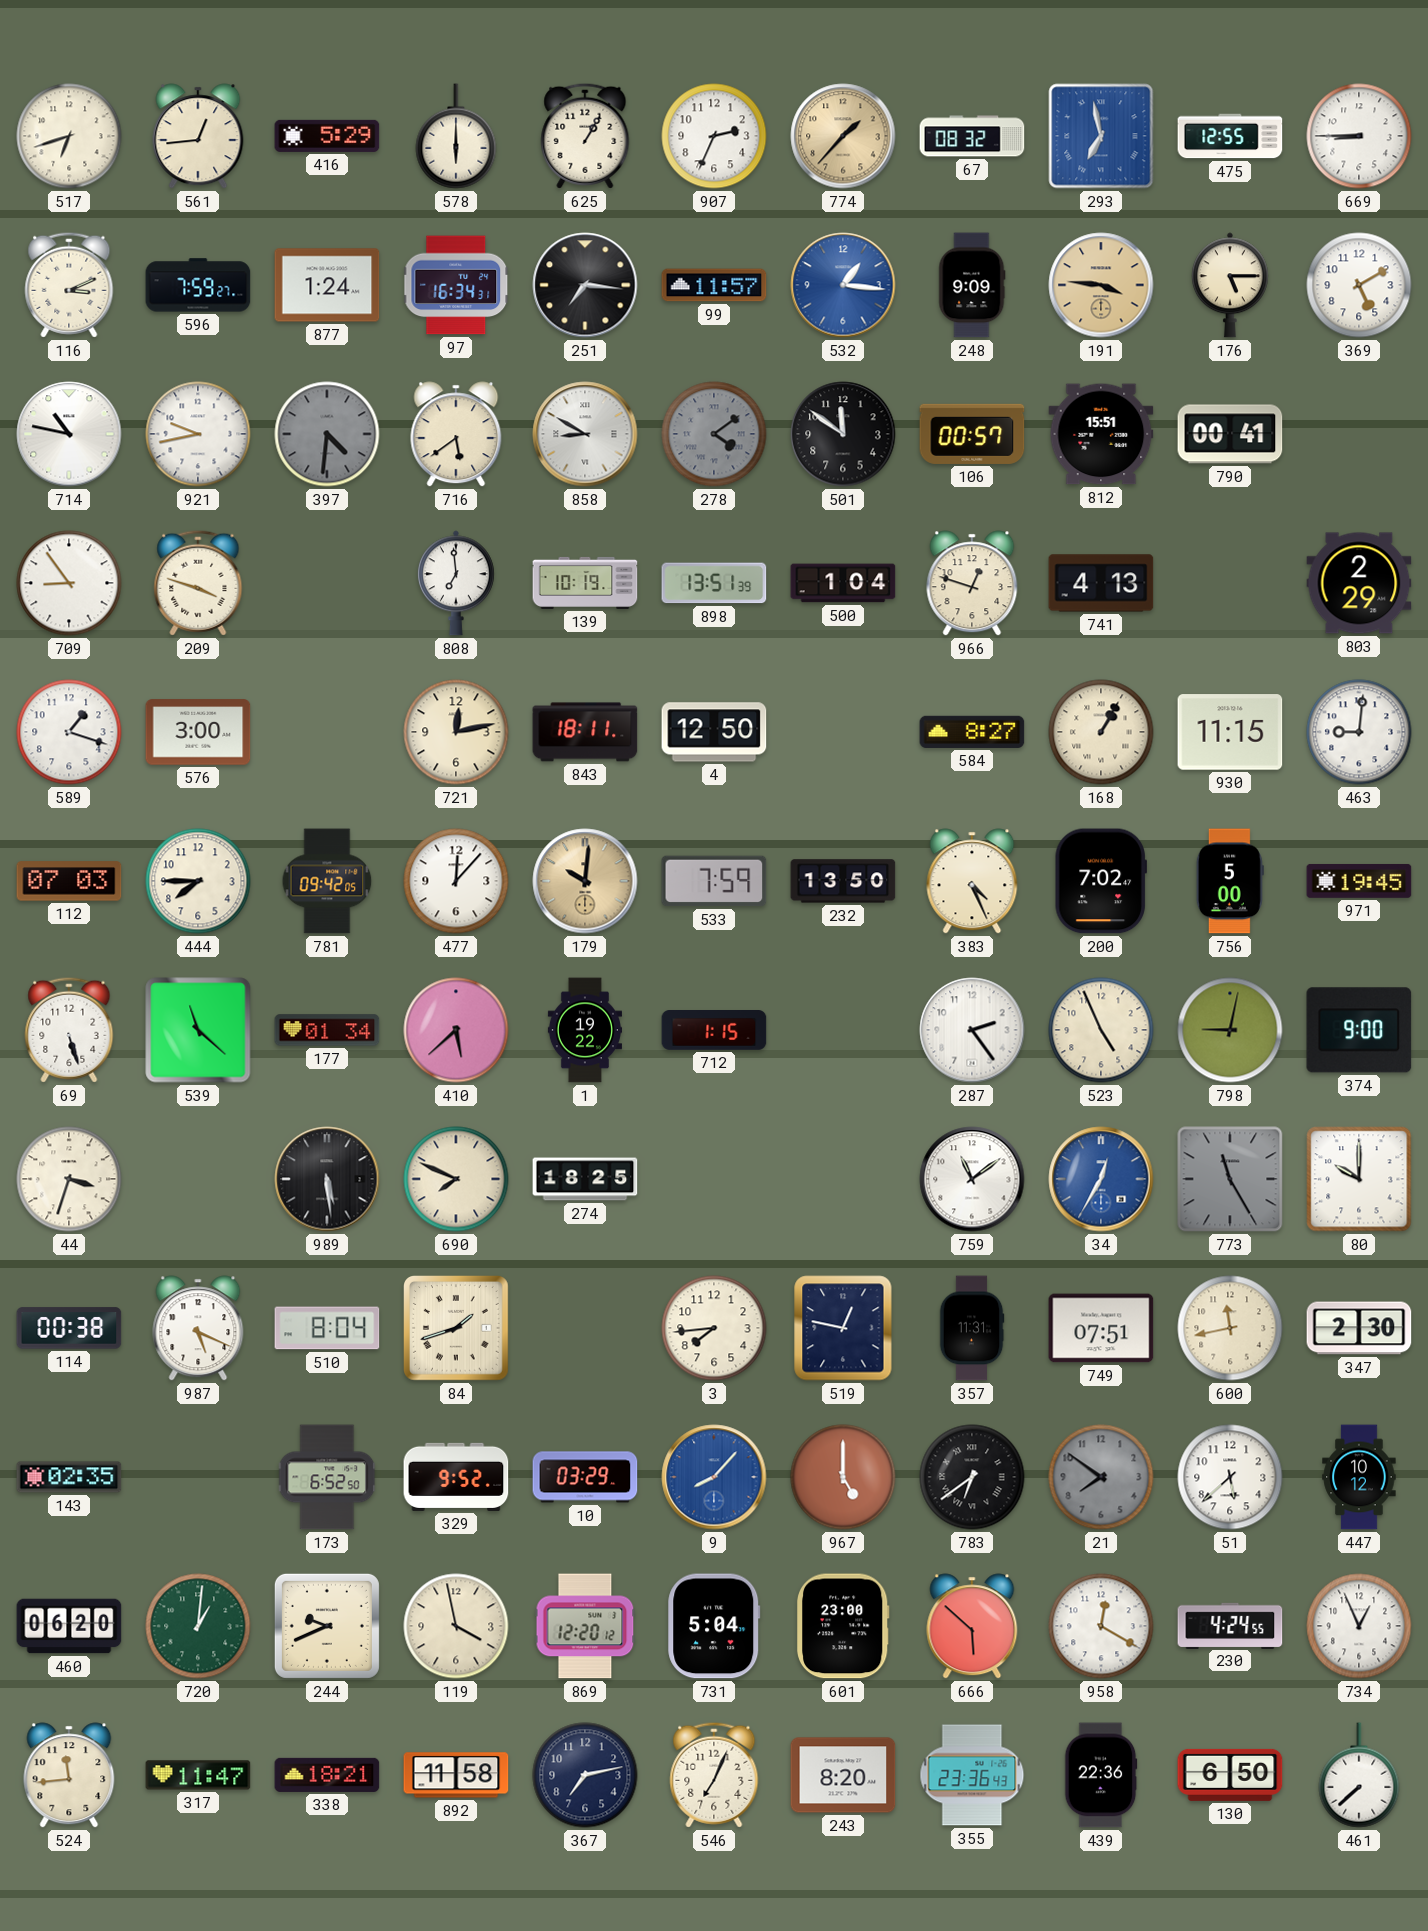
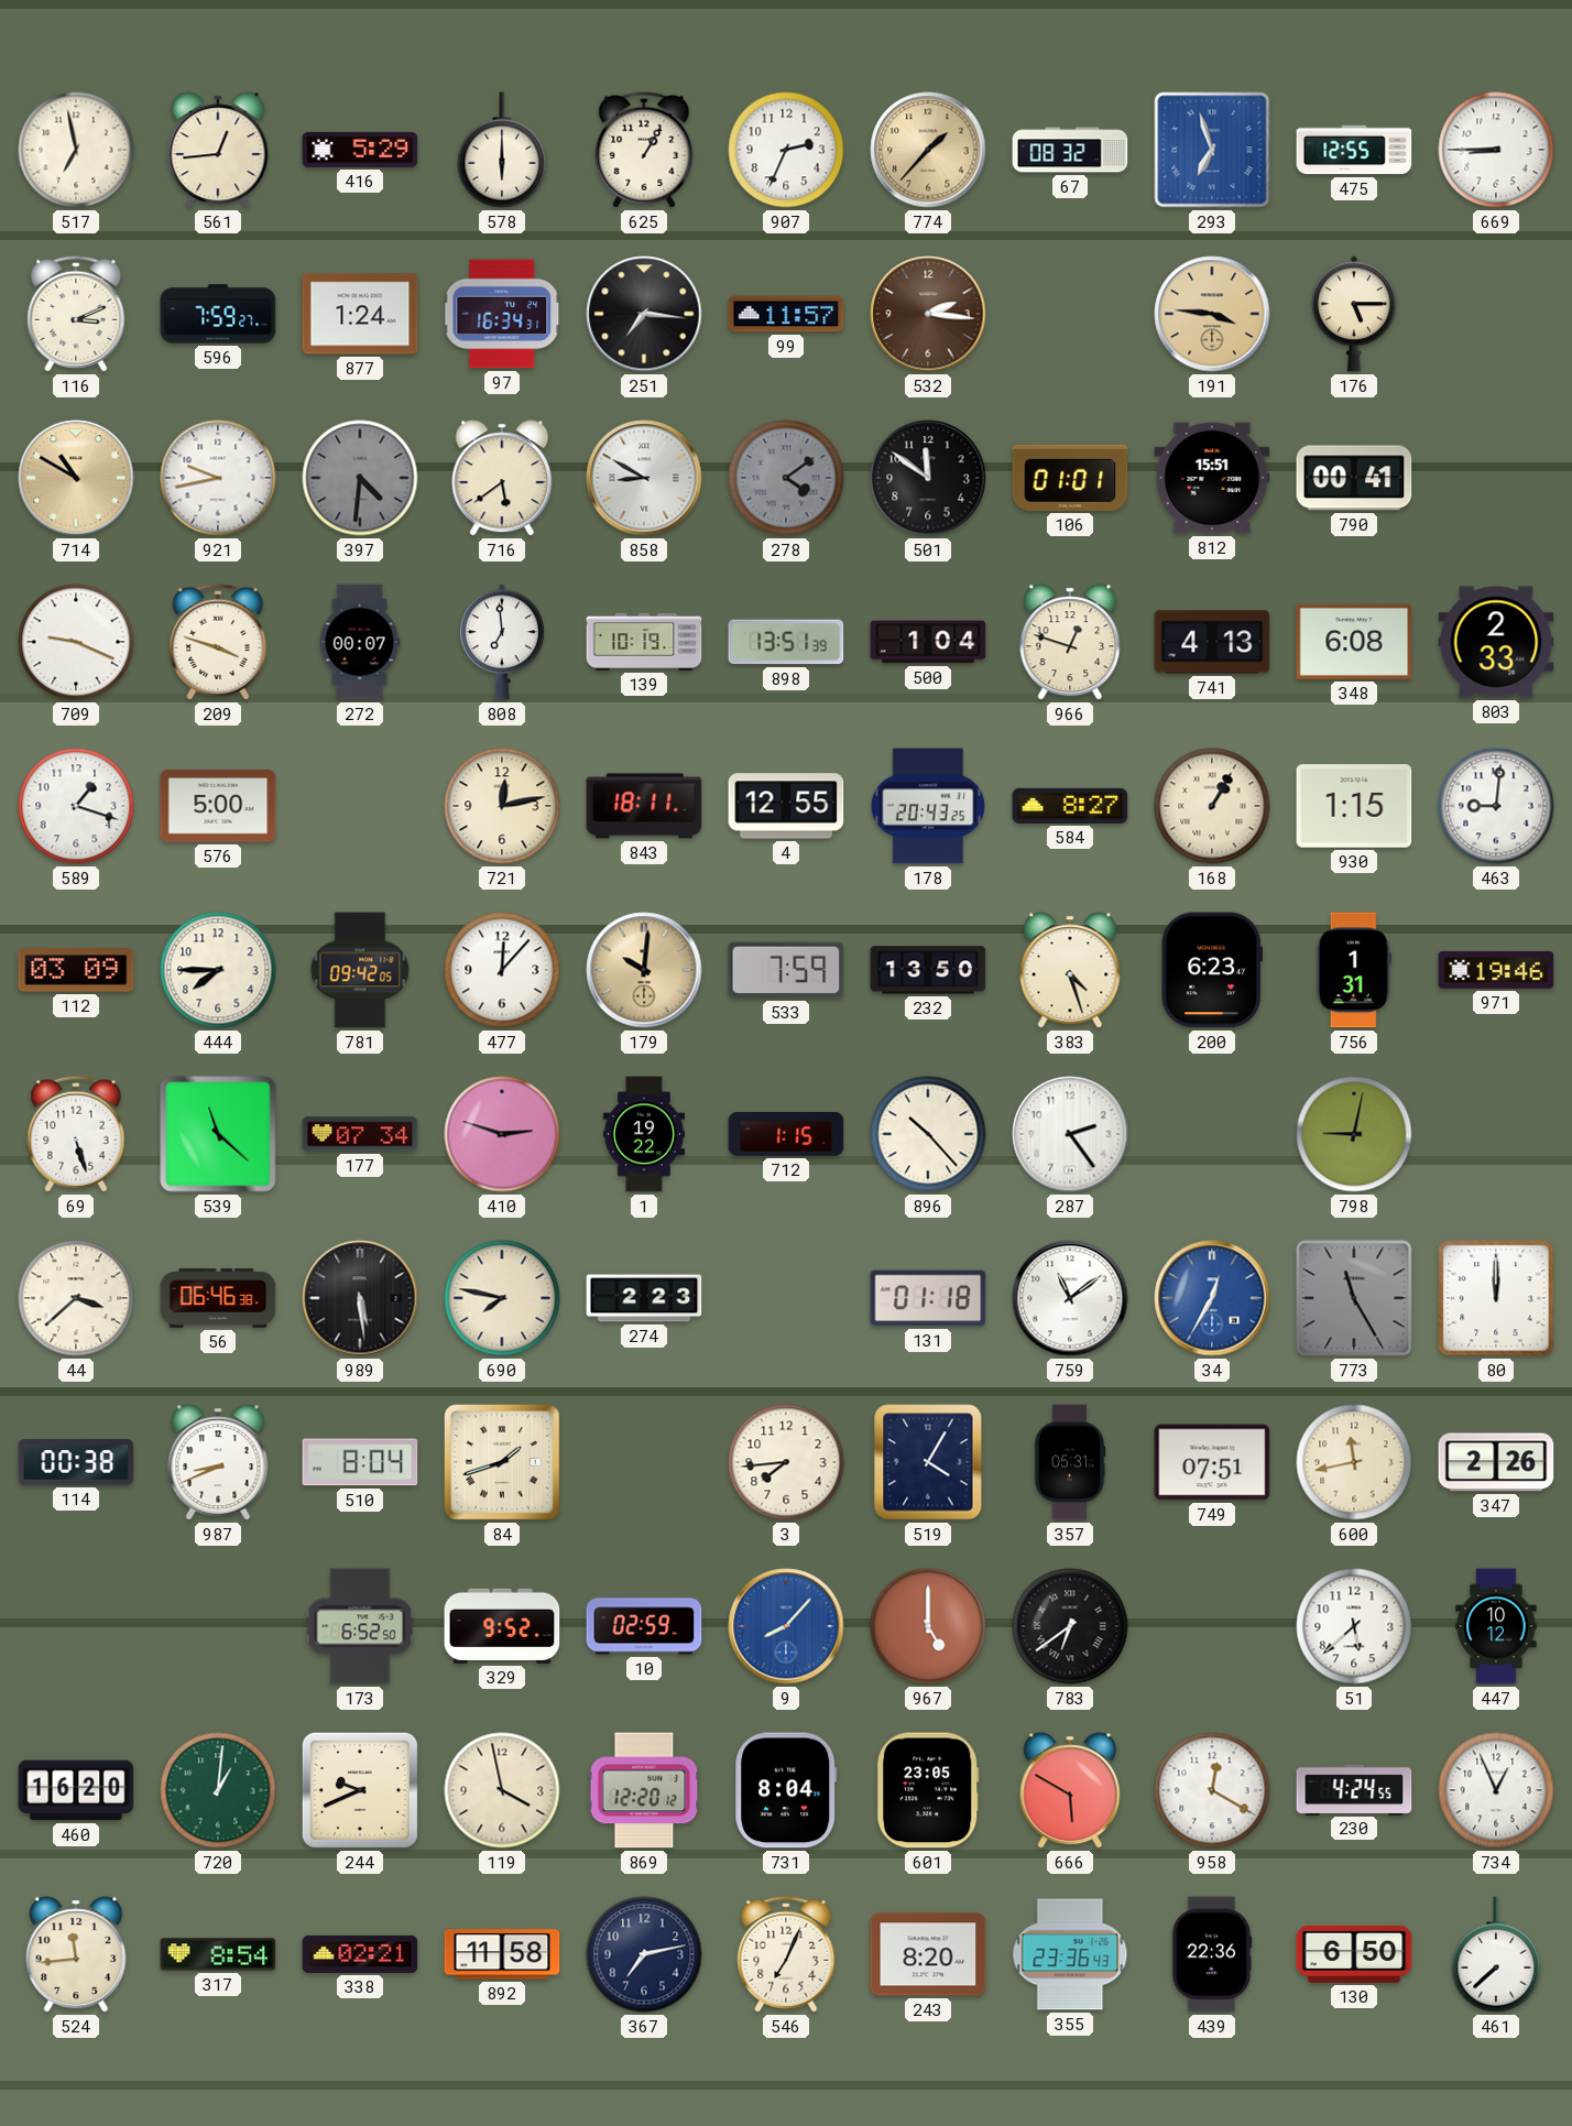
517: 6:42 -> 6:58
293: 6:58 -> 6:57
532: 1:16 -> 2:16
532 dial: blue -> brown
248: 9:09 -> none
369: 5:10 -> none
714: 10:47 -> 10:50
714 dial: white -> champagne
106: 00:57 -> 01:01
709: 8:54 -> 9:19
272: none -> 00:07
348: none -> 6:08
803: 2:29 -> 2:33
576: 3:00 -> 5:00
4: 12:50 -> 12:55
178: none -> 20:43
930: 11:15 -> 1:15
112: 07:03 -> 03:09
383: 4:26 -> 4:27
200: 7:02 -> 6:23
756: 5:00 -> 1:31
971: 19:45 -> 19:46
177: 01:34 -> 07:34
410: 5:38 -> 2:48
896: none -> 10:23
523: 4:56 -> none
374: 9:00 -> none
44: 3:33 -> 3:38
56: none -> 06:46
690: 7:49 -> 7:47
274: 18:25 -> 2:23
131: none -> 01:18
80: 10:00 -> 12:00
987: 5:19 -> 8:41
519: 12:47 -> 4:05
357: 11:31 -> 05:31
347: 2:30 -> 2:26
143: 02:35 -> none
10: 03:29 -> 02:59
21: 7:51 -> none
460: 06:20 -> 16:20
731: 5:04 -> 8:04
601: 23:00 -> 23:05
666: 5:52 -> 5:50
317: 11:47 -> 8:54
338: 18:21 -> 02:21
